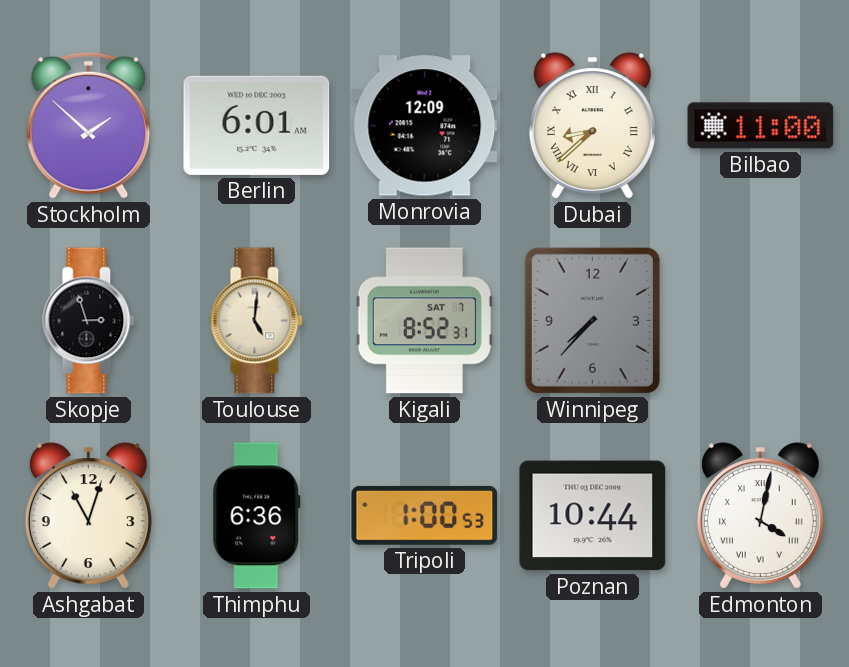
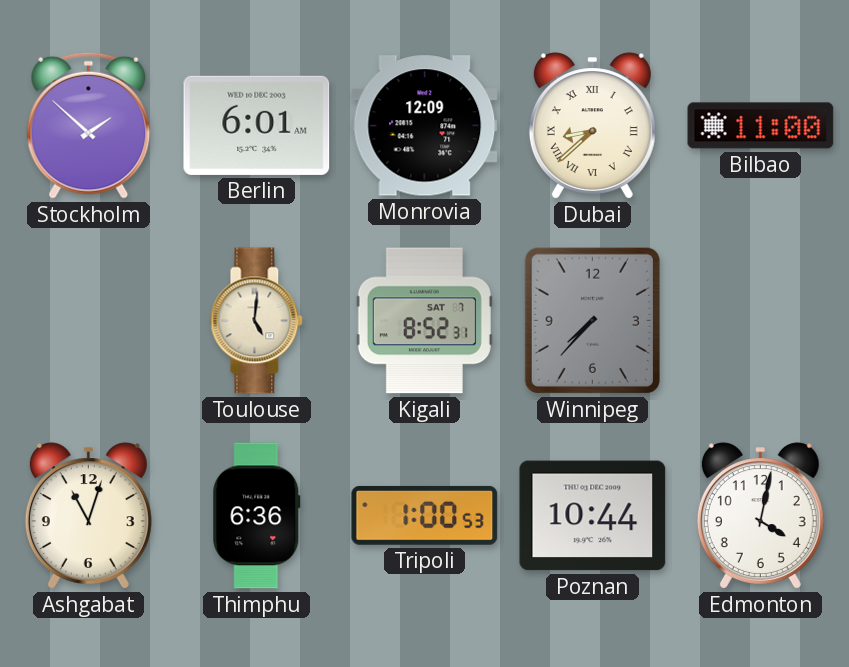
Skopje: 2:57 -> none
Edmonton numerals: Roman -> Arabic
